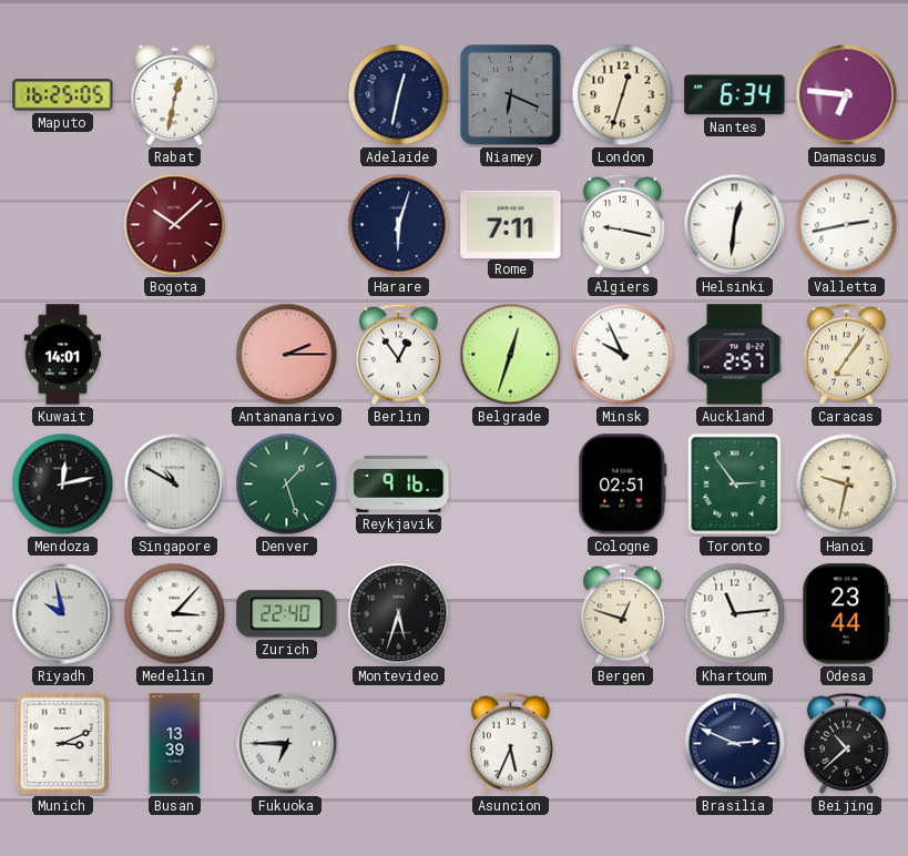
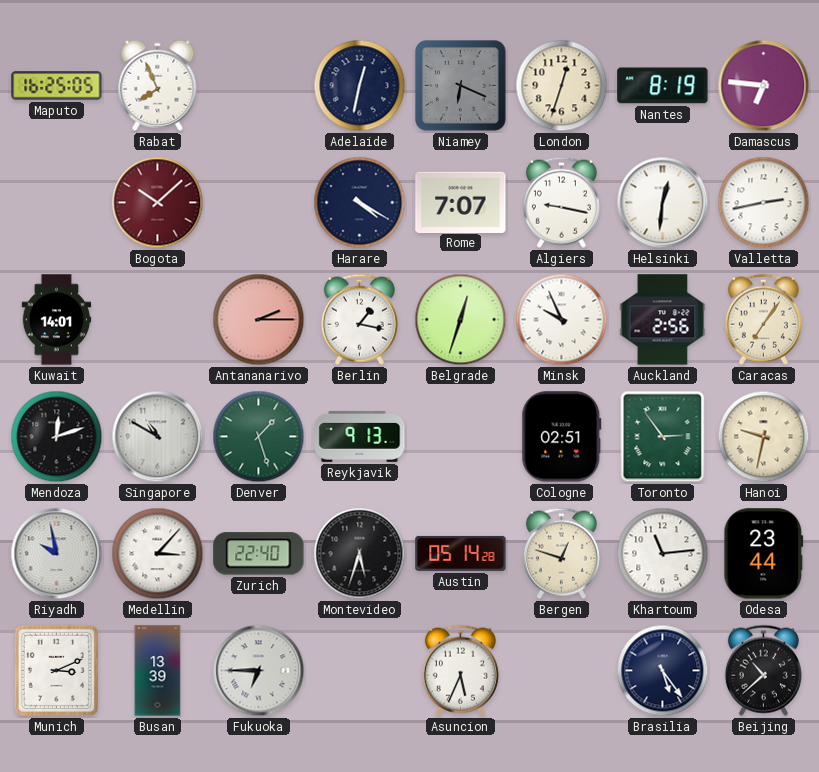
Rabat: 12:32 -> 7:56
Nantes: 6:34 -> 8:19
Harare: 6:03 -> 4:20
Rome: 7:11 -> 7:07
Berlin: 12:54 -> 1:17
Auckland: 2:57 -> 2:56
Mendoza: 12:13 -> 12:12
Reykjavik: 9:16 -> 9:13
Austin: none -> 05:14
Brasilia: 2:49 -> 5:24
